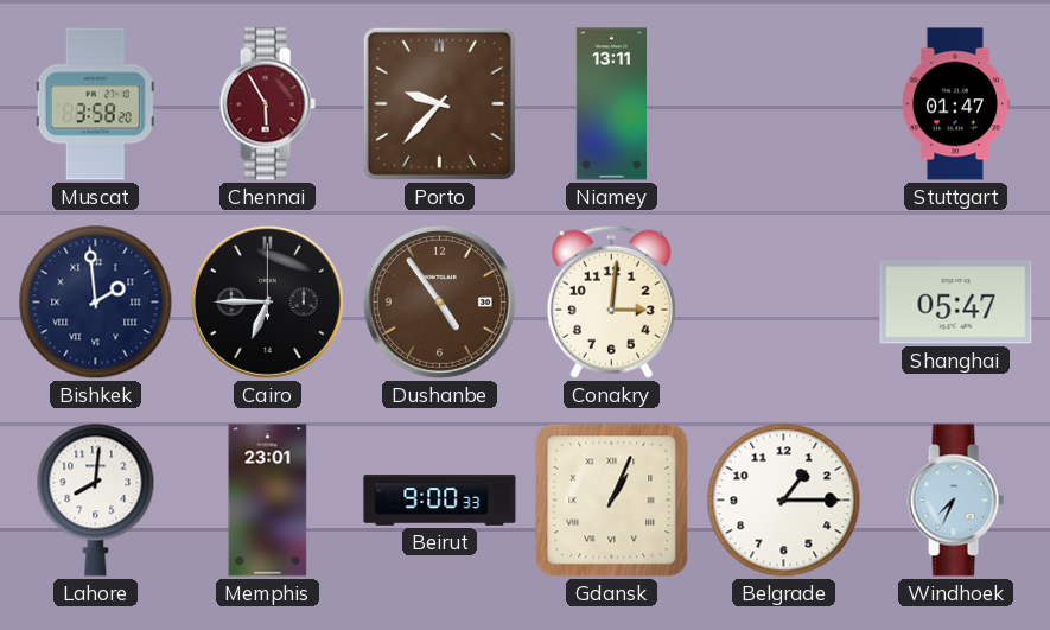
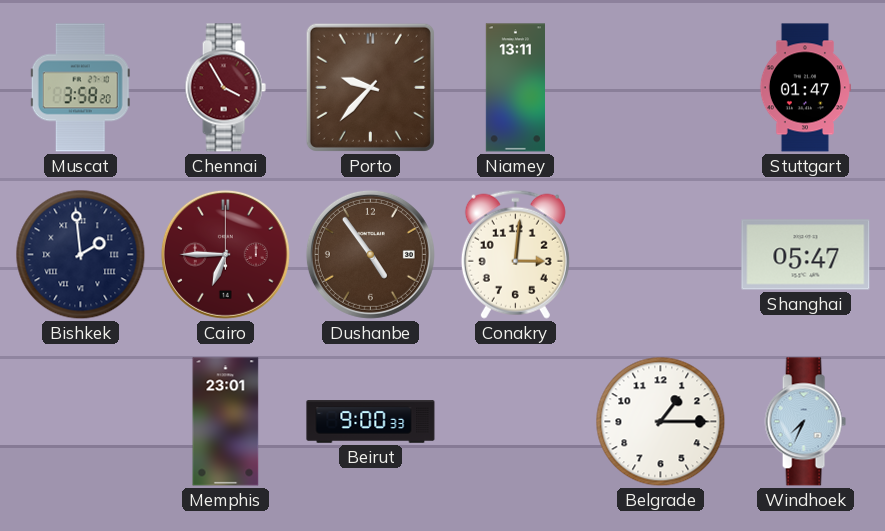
Chennai: 5:55 -> 3:55
Cairo dial: black -> burgundy
Lahore: 8:01 -> none
Gdansk: 1:04 -> none
